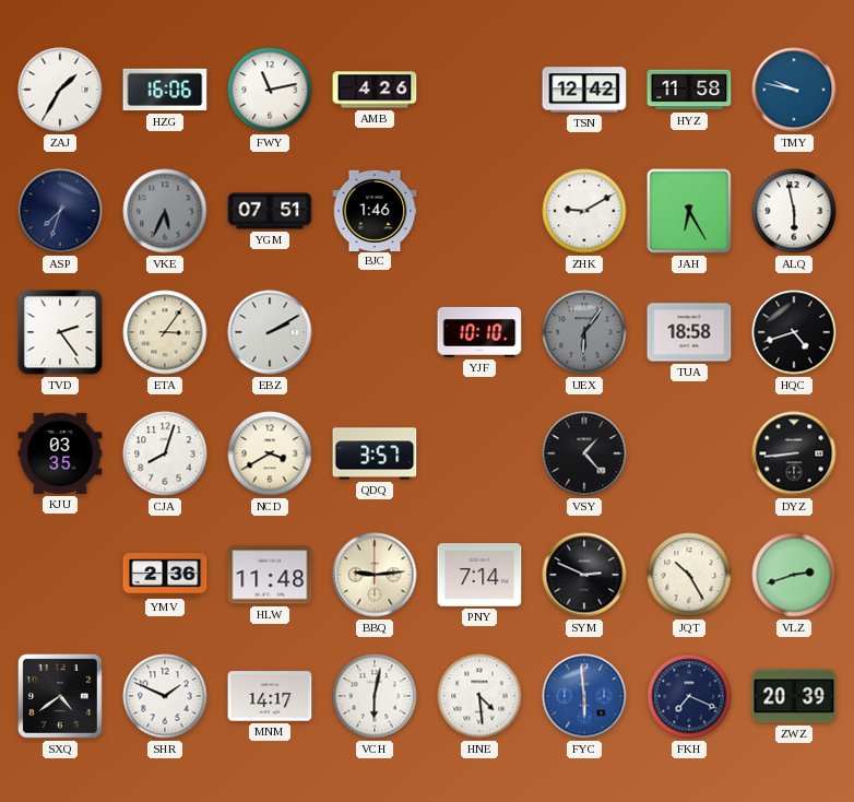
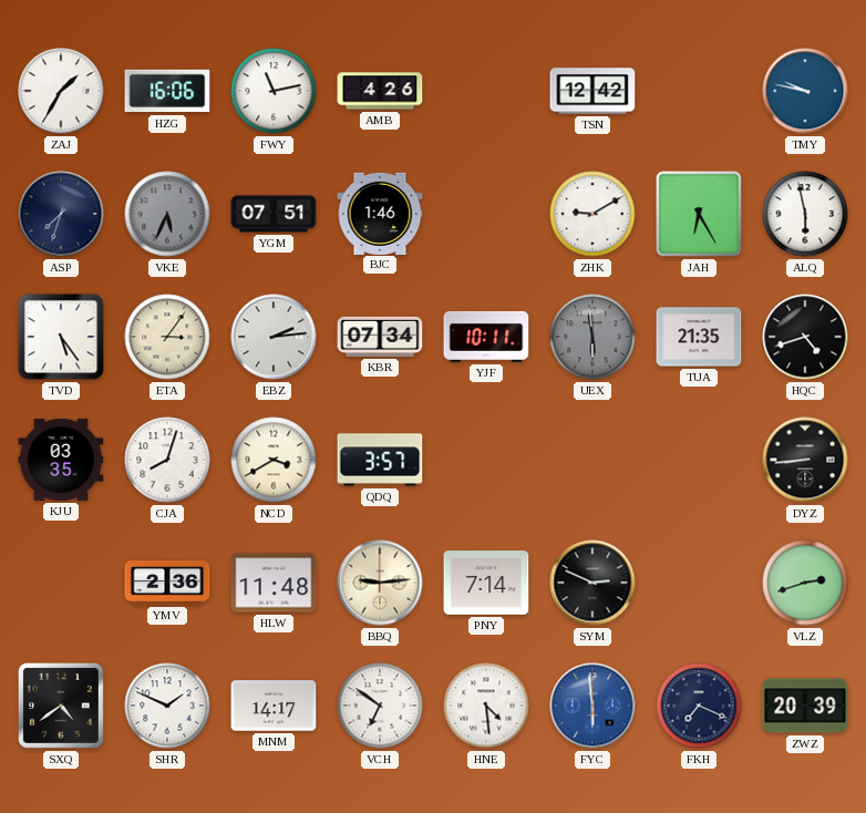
HYZ: 11:58 -> none
TVD: 2:24 -> 5:24
EBZ: 2:10 -> 2:14
KBR: none -> 07:34
YJF: 10:10 -> 10:11
UEX: 6:06 -> 5:59
TUA: 18:58 -> 21:35
VSY: 1:23 -> none
JQT: 10:25 -> none
VCH: 6:02 -> 6:51
